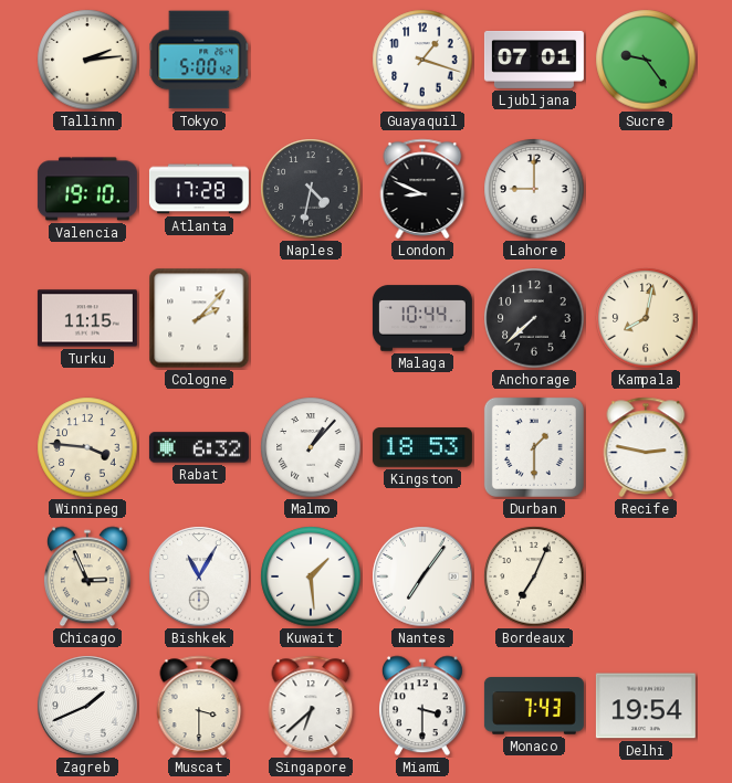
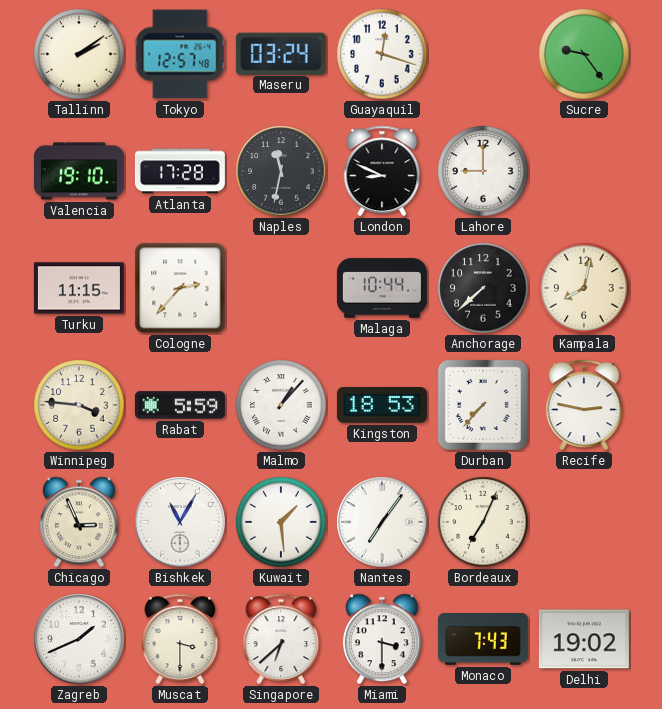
Tallinn: 2:14 -> 2:09
Tokyo: 5:00 -> 12:57
Maseru: none -> 03:24
Guayaquil: 1:18 -> 12:18
Ljubljana: 07:01 -> none
Naples: 4:32 -> 11:32
Cologne: 2:07 -> 2:37
Rabat: 6:32 -> 5:59
Durban: 1:30 -> 7:37
Delhi: 19:54 -> 19:02
